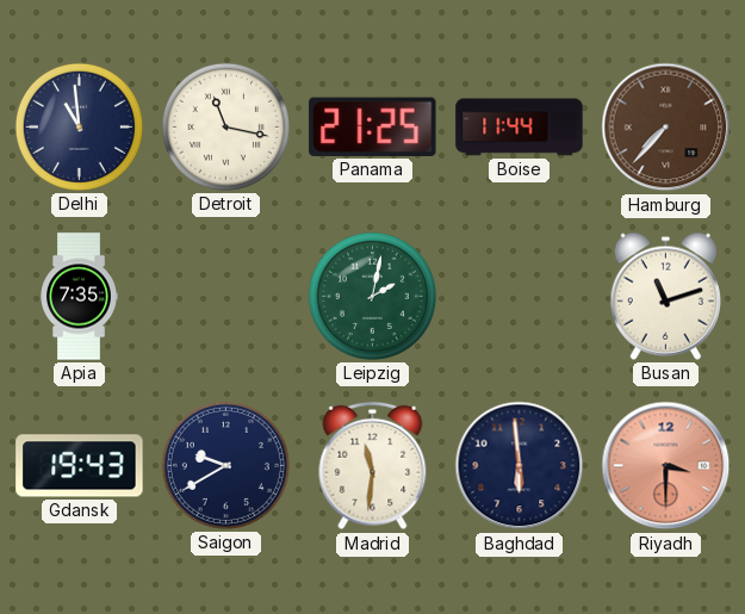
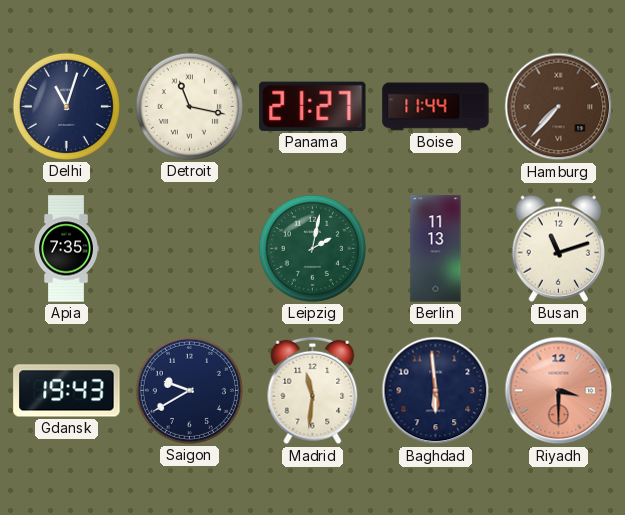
Delhi: 10:59 -> 11:03
Panama: 21:25 -> 21:27
Berlin: none -> 11:13
